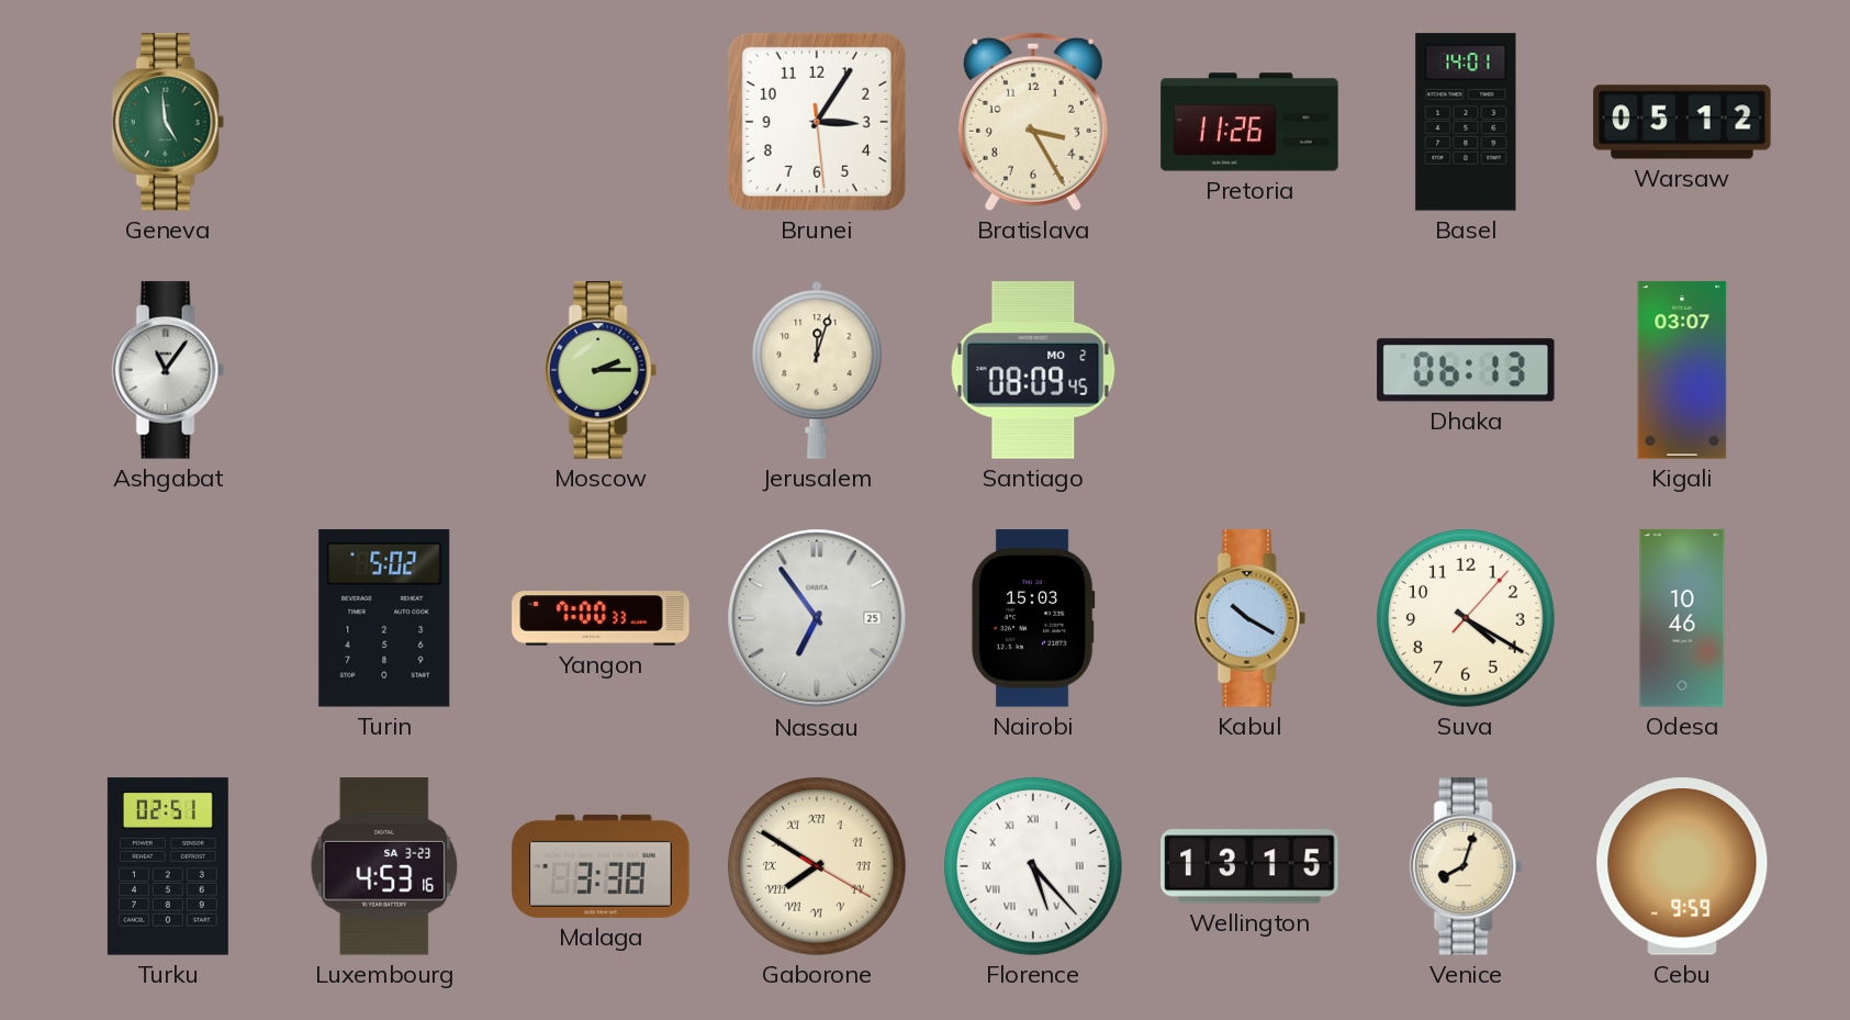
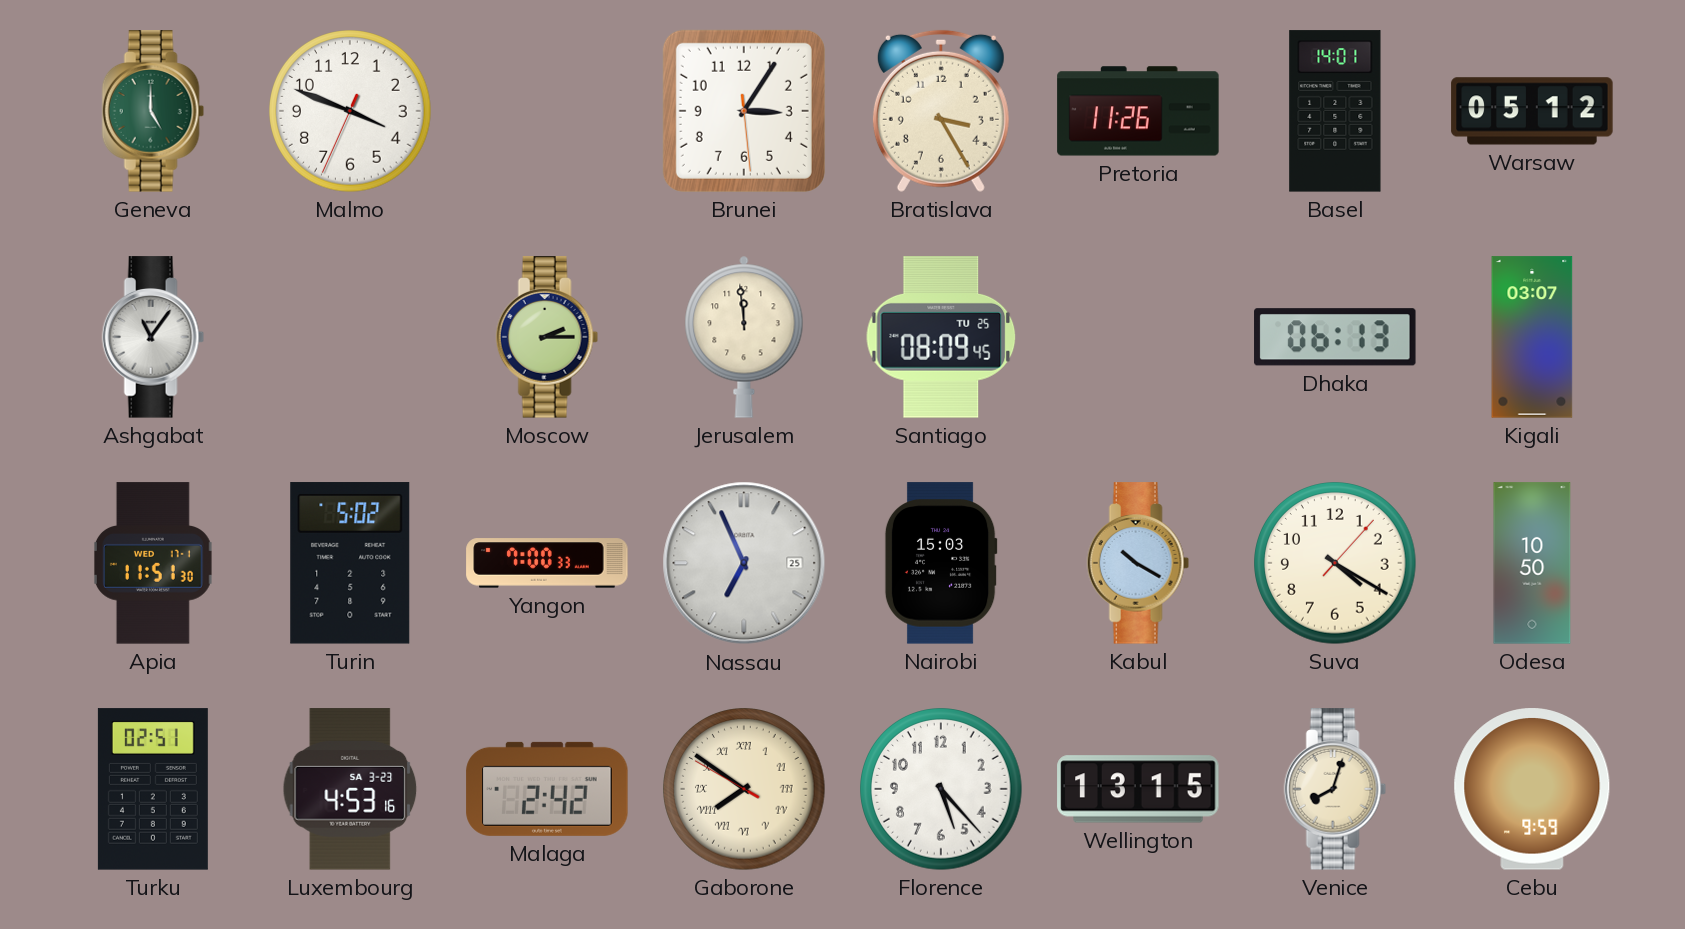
Geneva: 4:59 -> 5:00
Malmo: none -> 3:48
Jerusalem: 12:03 -> 11:59
Santiago date: MO 2 -> TU 25
Apia: none -> 11:51
Nassau: 6:54 -> 6:56
Odesa: 10:46 -> 10:50
Malaga: 3:38 -> 2:42
Gaborone: 7:50:20 -> 7:50:50
Florence numerals: Roman -> Arabic
